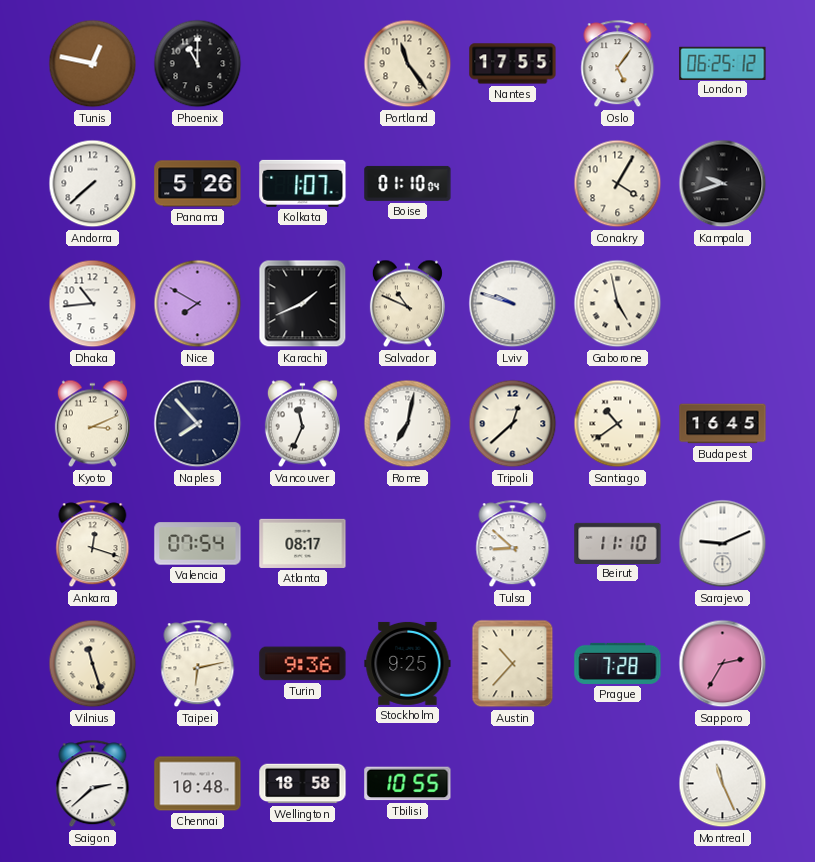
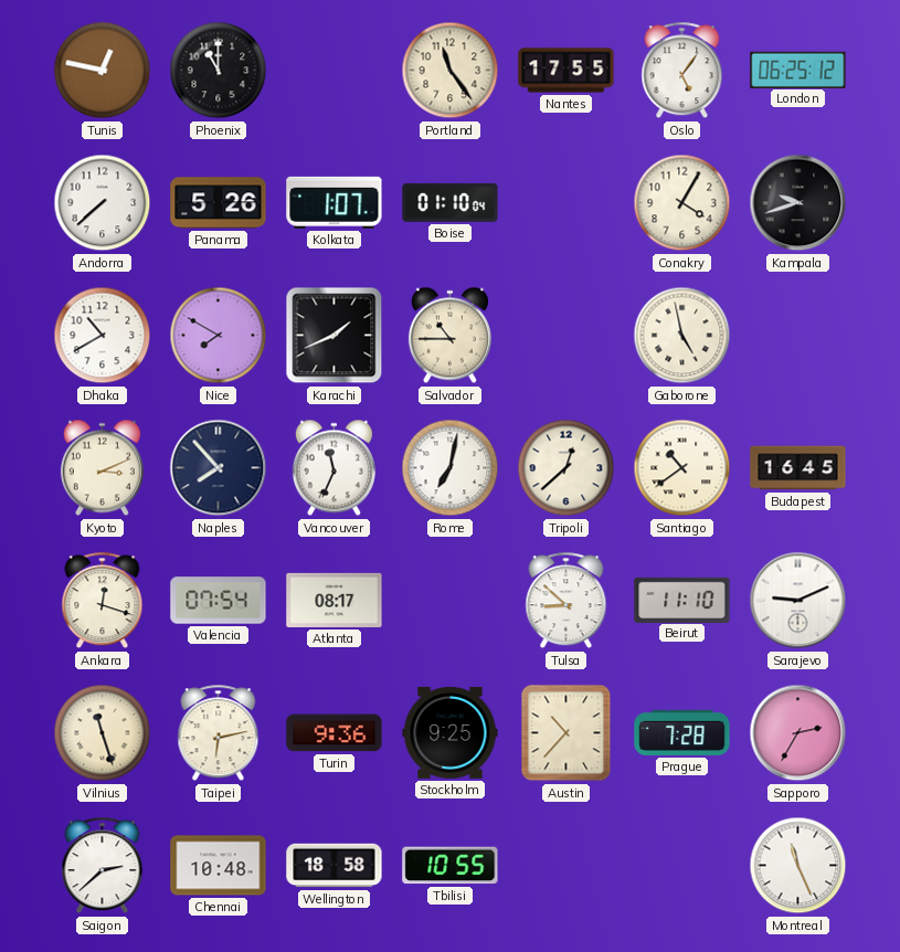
Dhaka: 10:44 -> 10:40
Salvador: 10:49 -> 10:45
Lviv: 9:48 -> none
